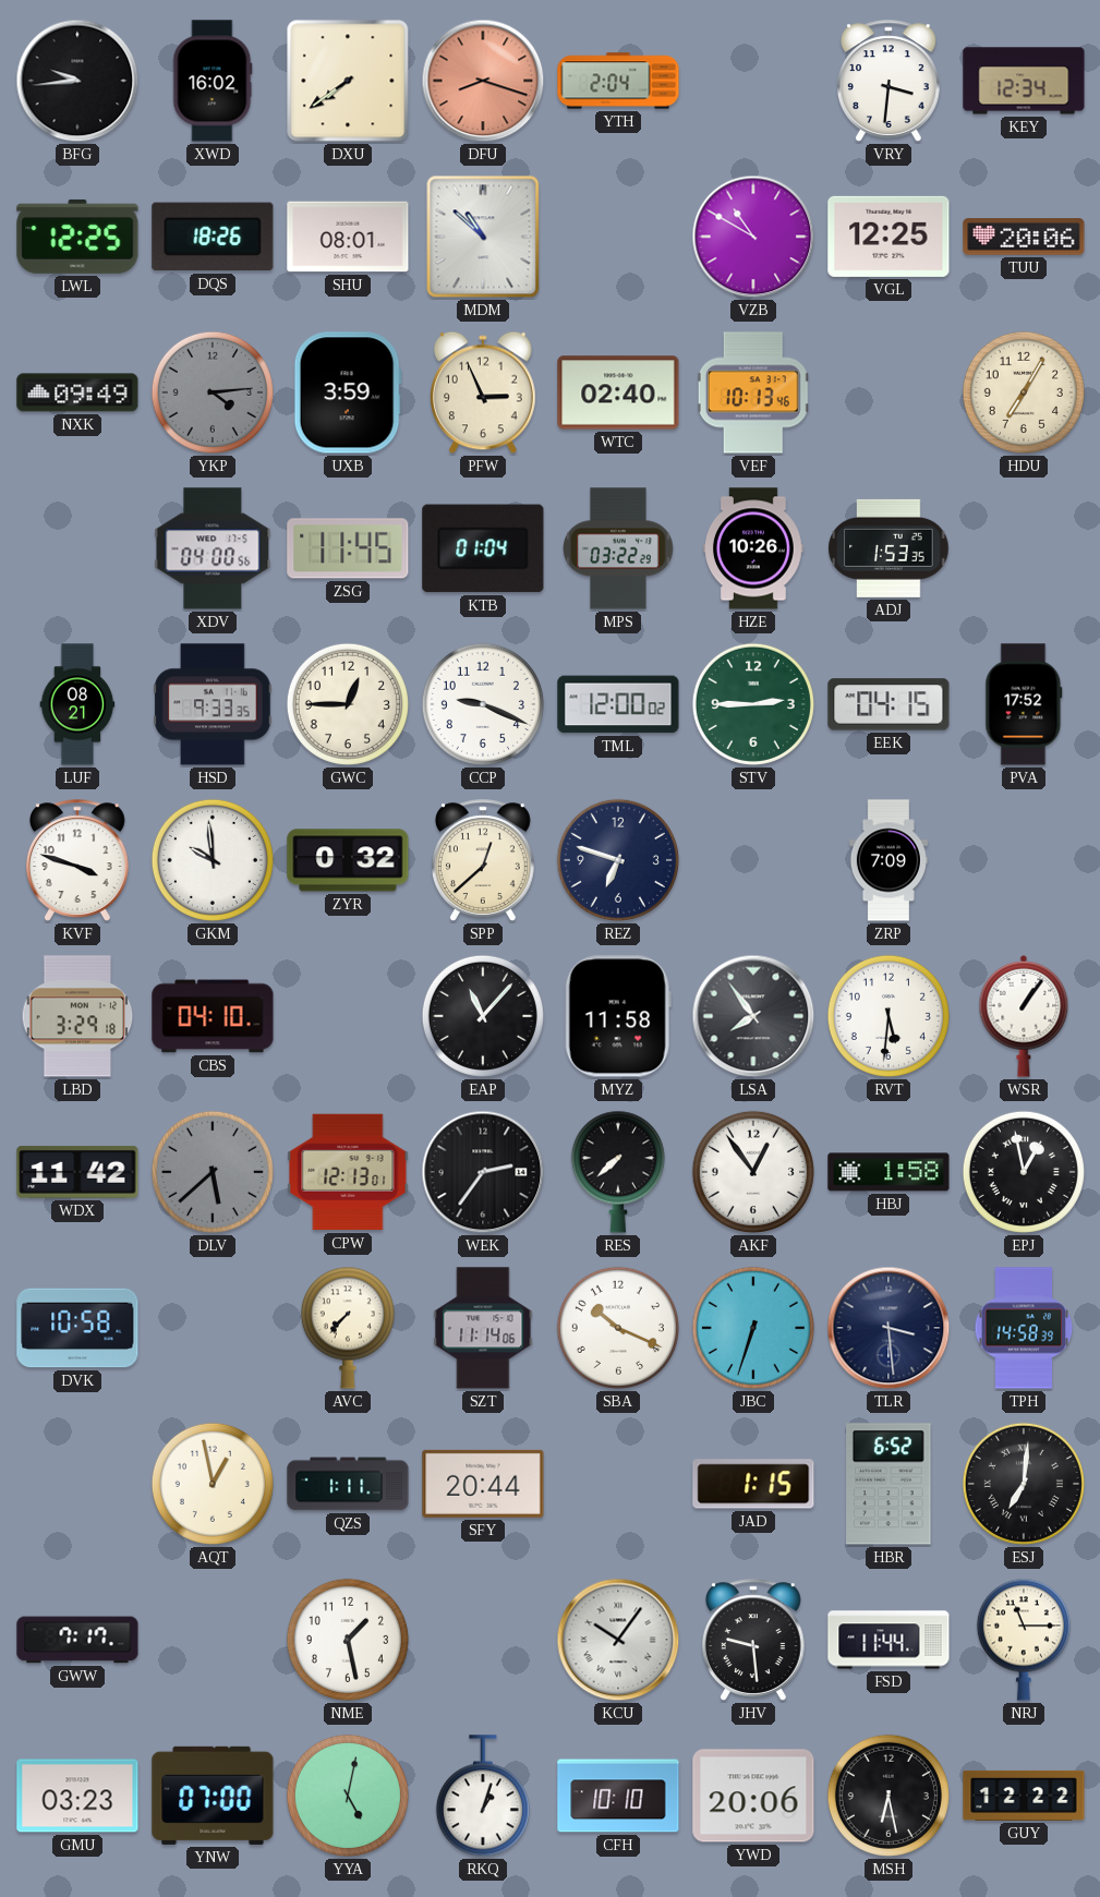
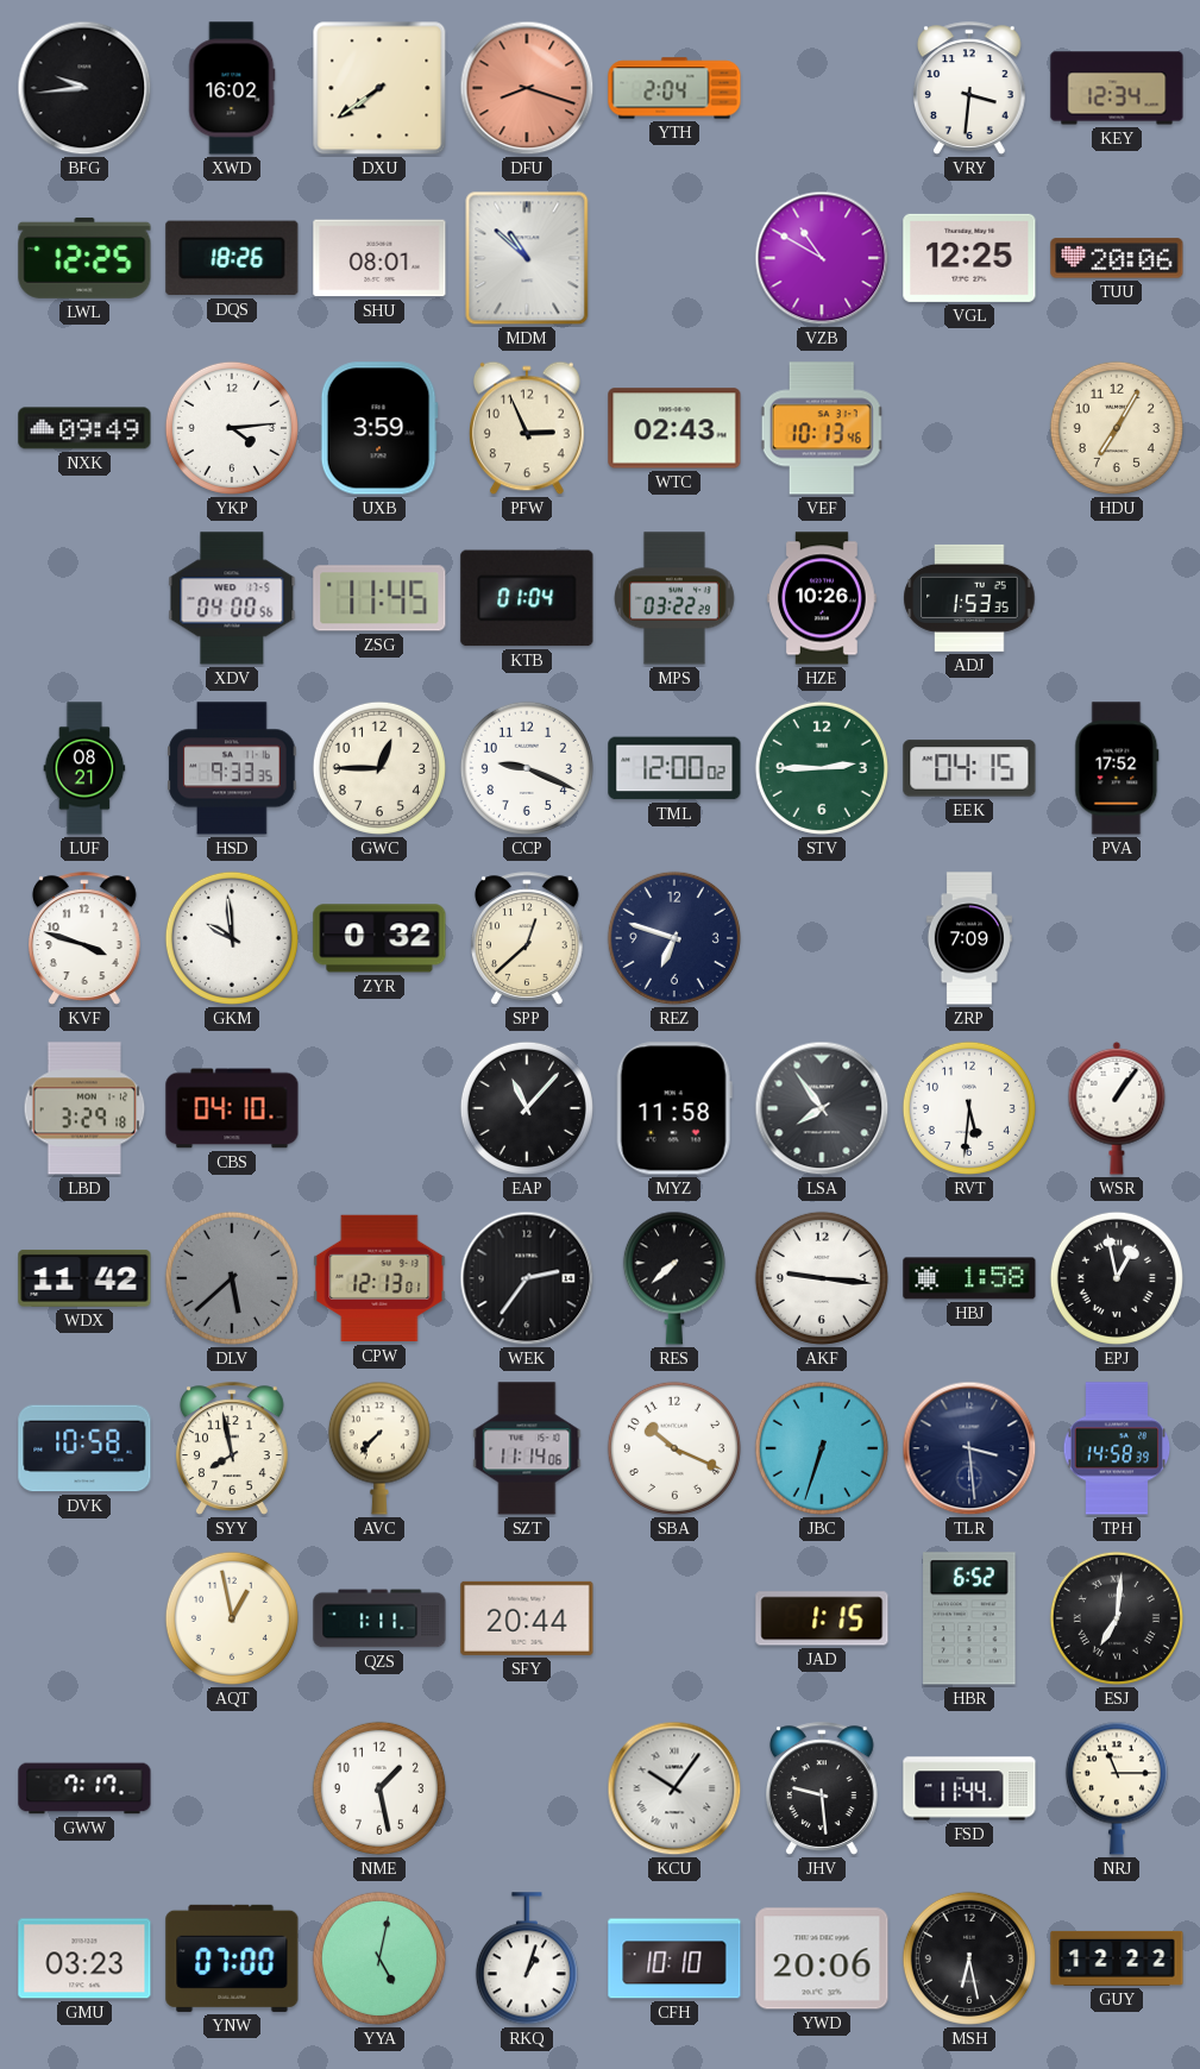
YKP dial: grey -> white
WTC: 02:40 -> 02:43
AKF: 12:54 -> 9:16
SYY: none -> 7:58
